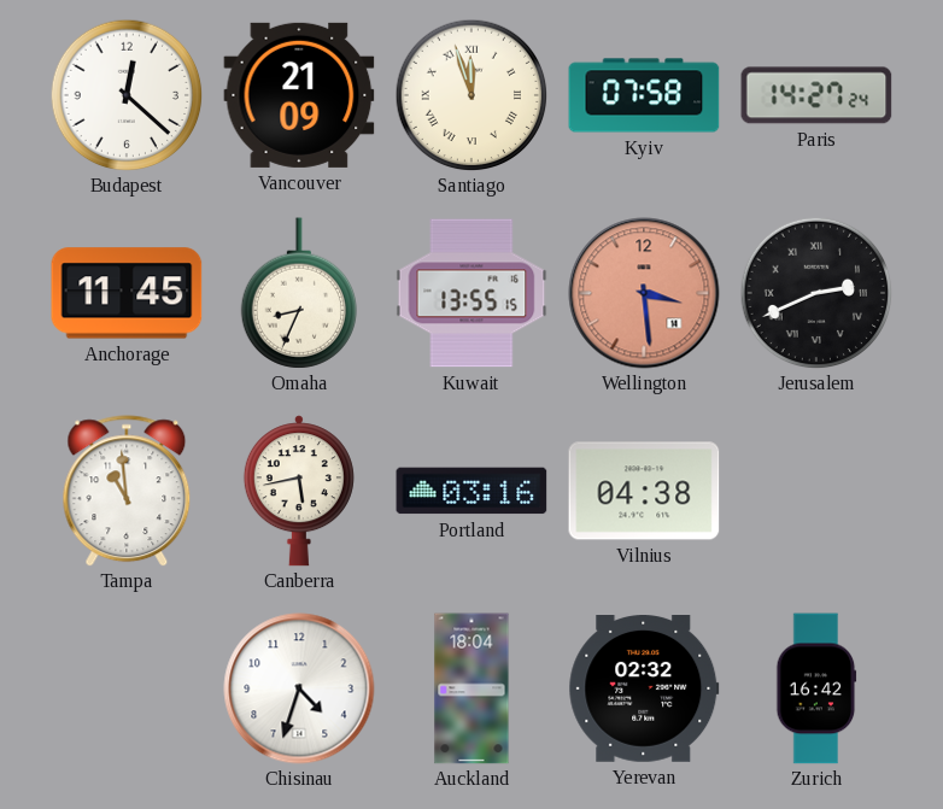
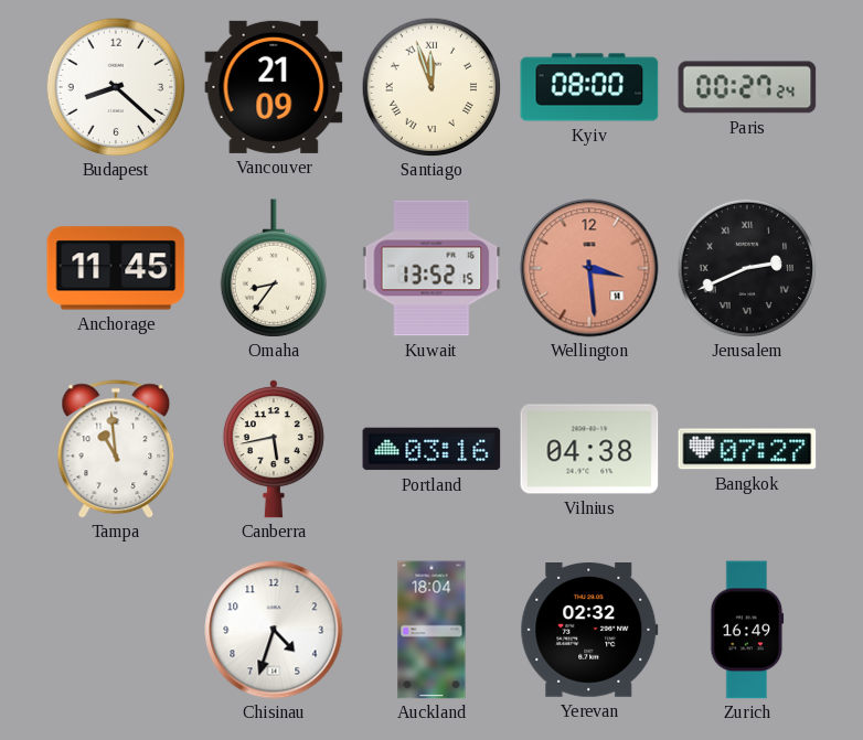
Budapest: 12:22 -> 8:22
Kyiv: 07:58 -> 08:00
Paris: 14:27 -> 00:27
Omaha: 8:34 -> 8:36
Kuwait: 13:55 -> 13:52
Bangkok: none -> 07:27
Zurich: 16:42 -> 16:49
